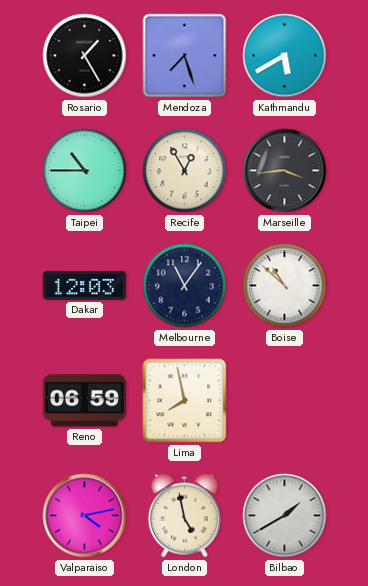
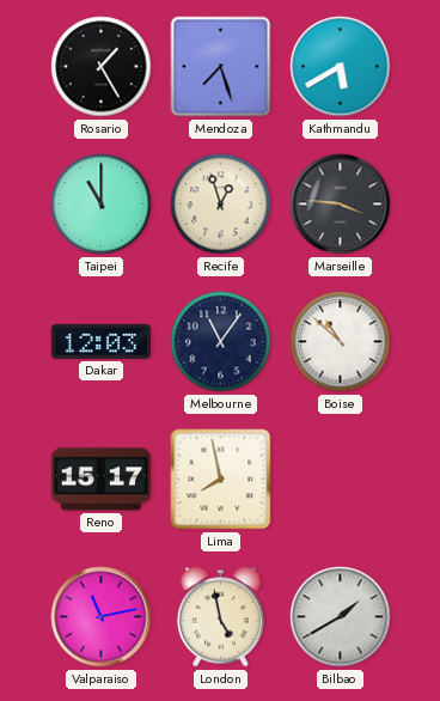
Taipei: 10:45 -> 11:00
Recife: 12:55 -> 12:57
Marseille: 3:44 -> 3:46
Reno: 06:59 -> 15:17
Valparaiso: 4:13 -> 11:13
